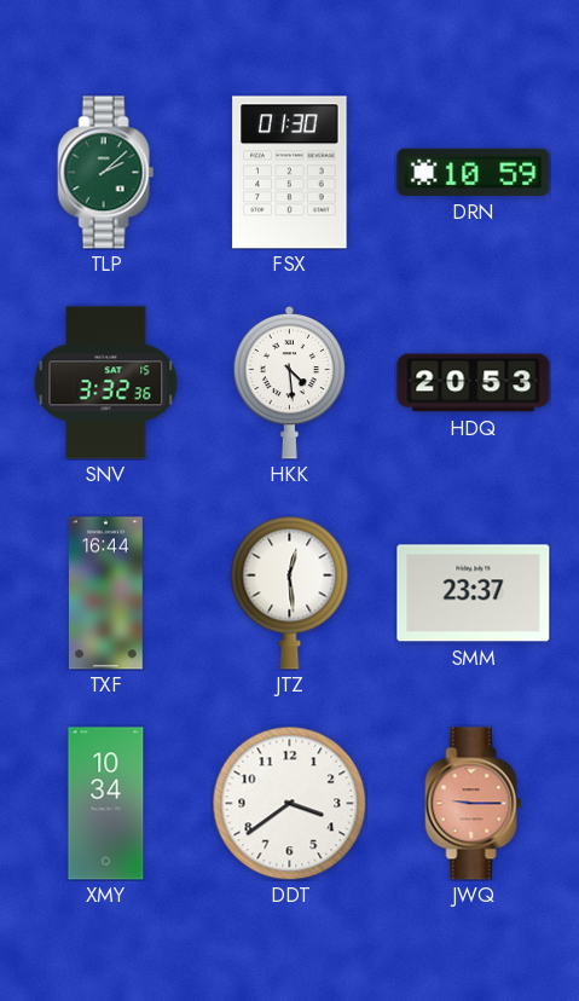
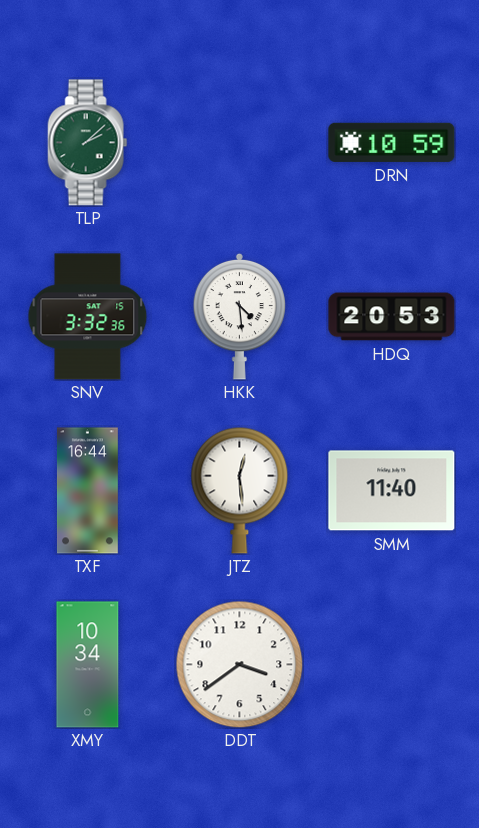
FSX: 01:30 -> none
SMM: 23:37 -> 11:40
JWQ: 9:15 -> none
